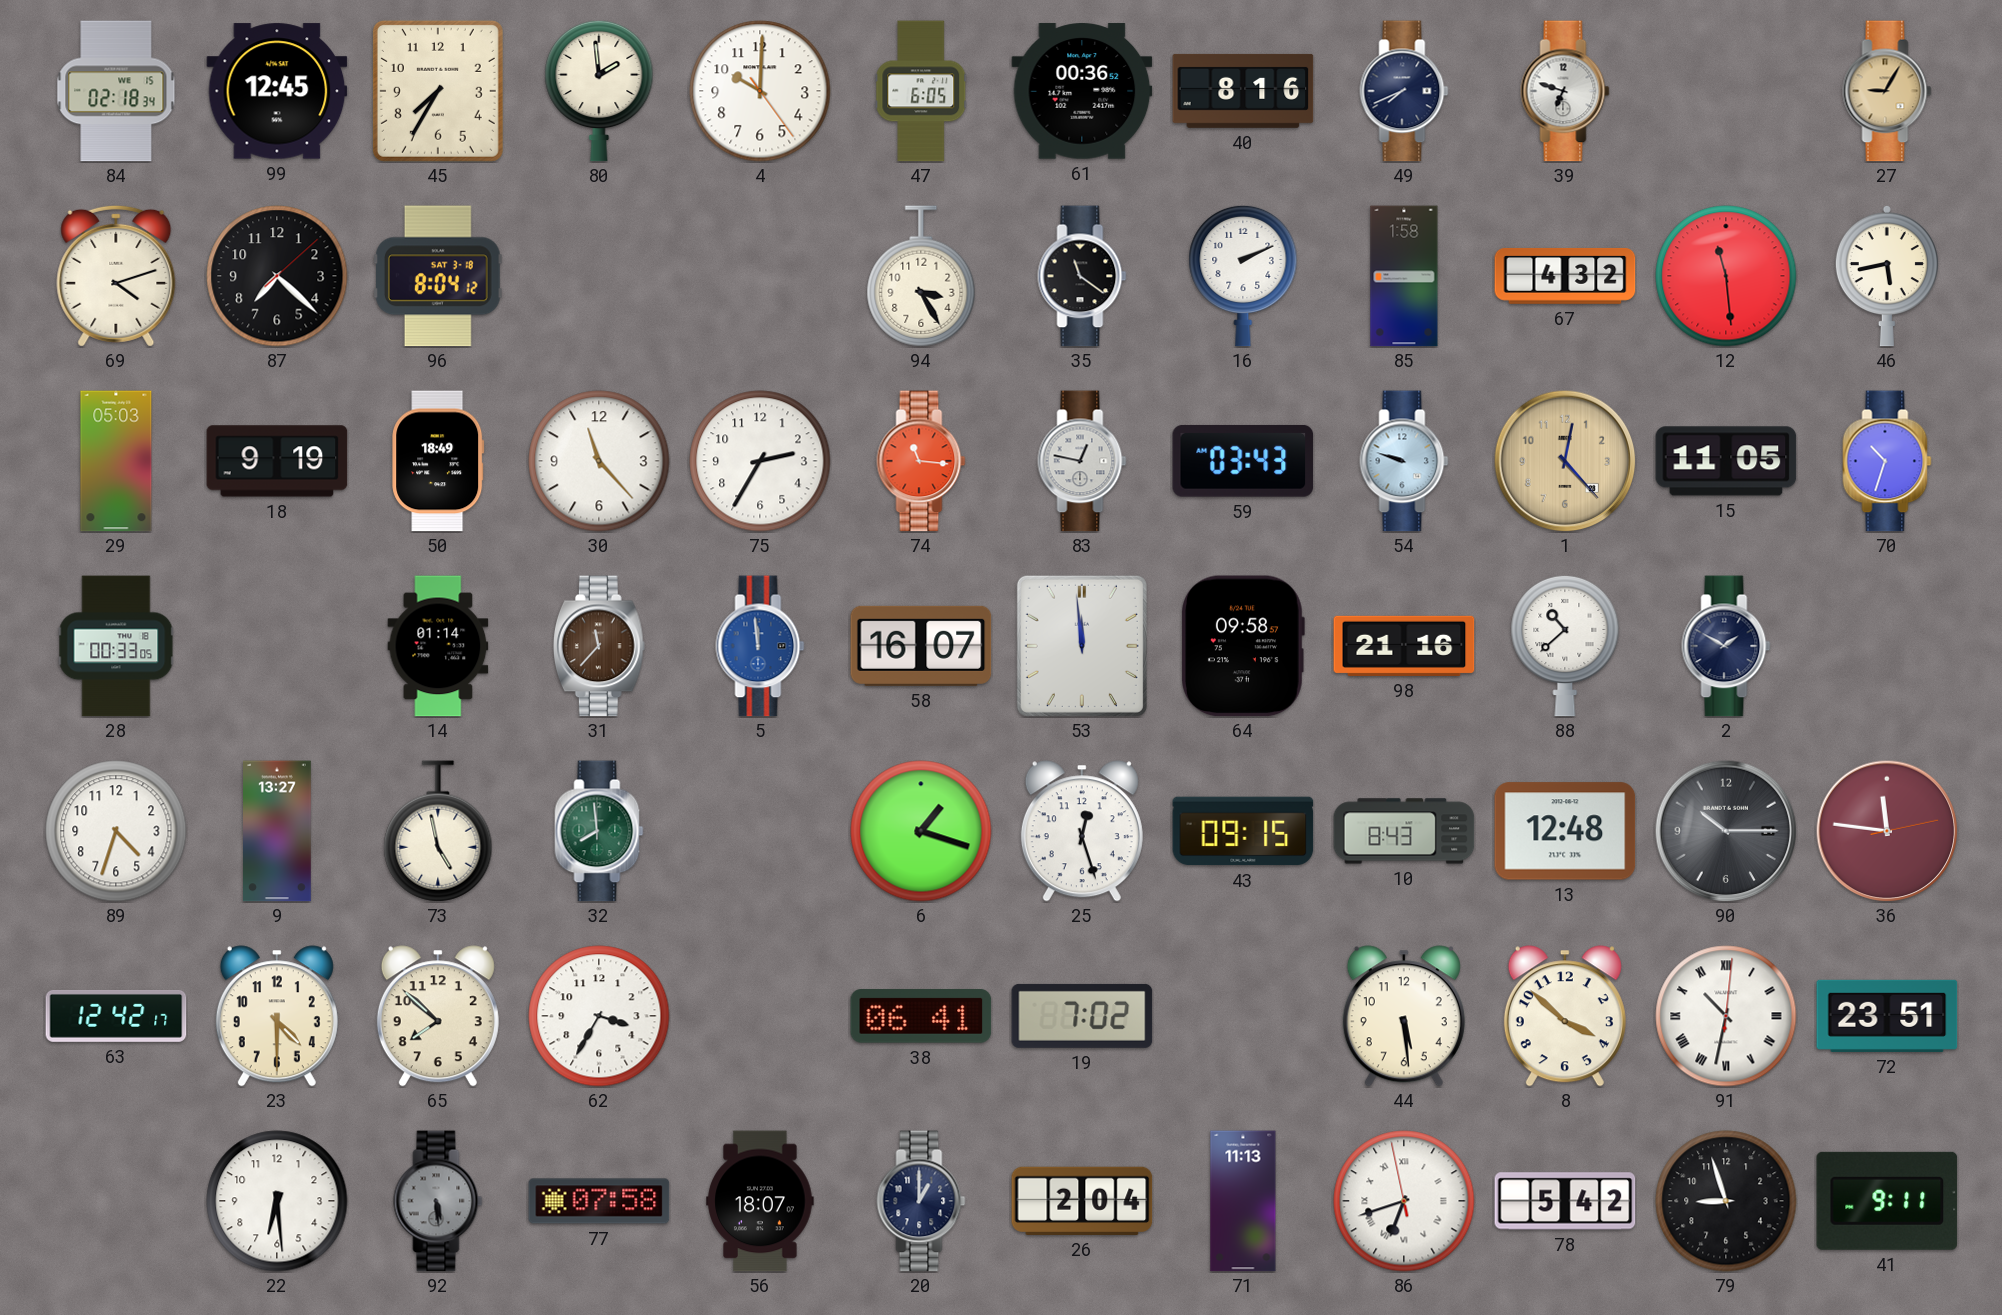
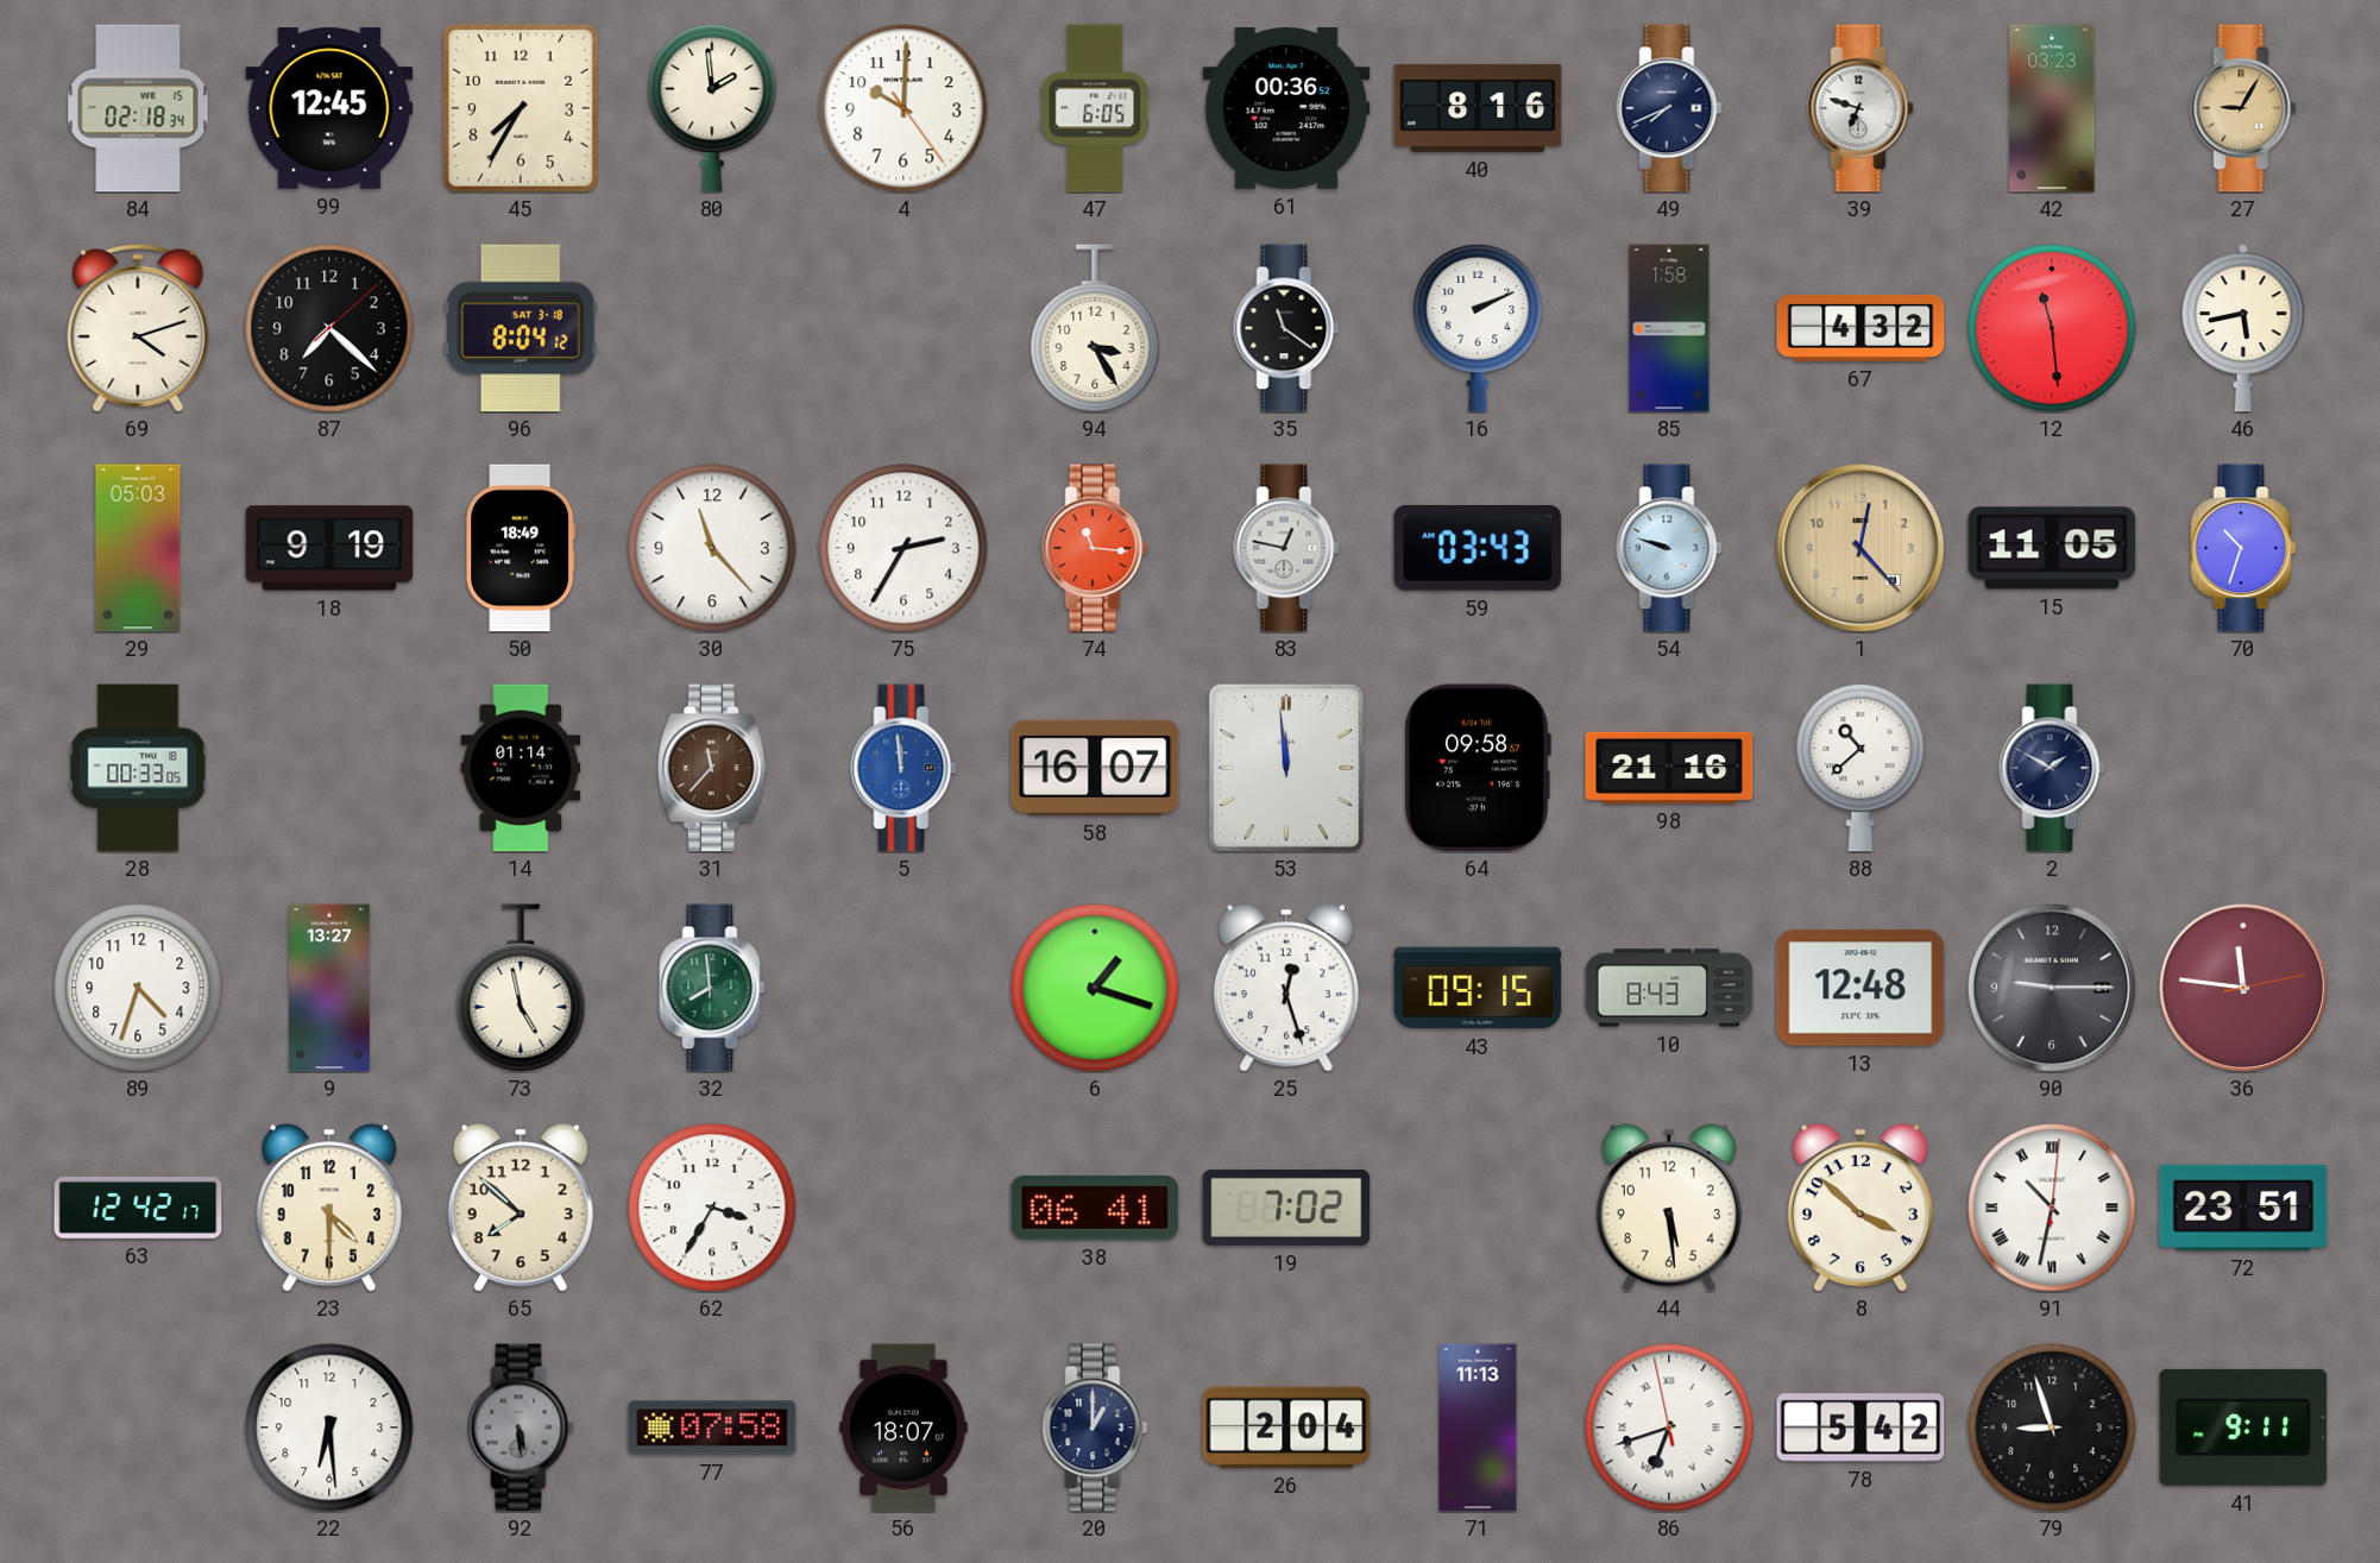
42: none -> 03:23
90: 10:15 -> 9:15
